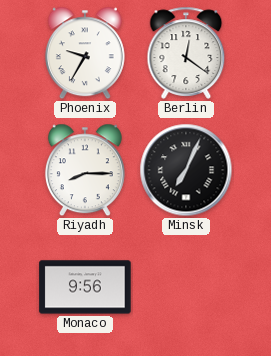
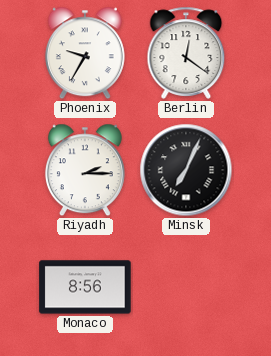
Riyadh: 8:15 -> 2:15
Monaco: 9:56 -> 8:56
